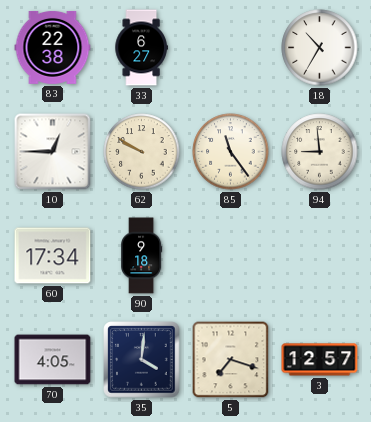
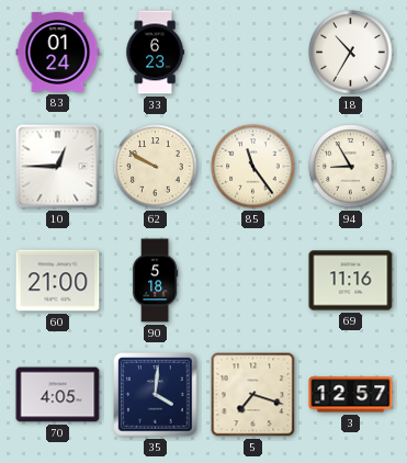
83: 22:38 -> 01:24
33: 6:27 -> 6:23
94: 8:59 -> 8:55
60: 17:34 -> 21:00
90: 9:18 -> 5:18
69: none -> 11:16
